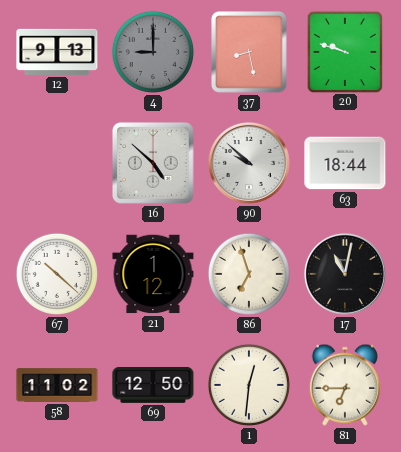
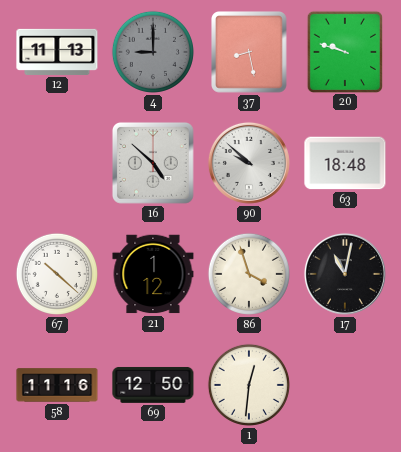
12: 9:13 -> 11:13
63: 18:44 -> 18:48
86: 6:57 -> 3:57
58: 11:02 -> 11:16
81: 6:45 -> none
